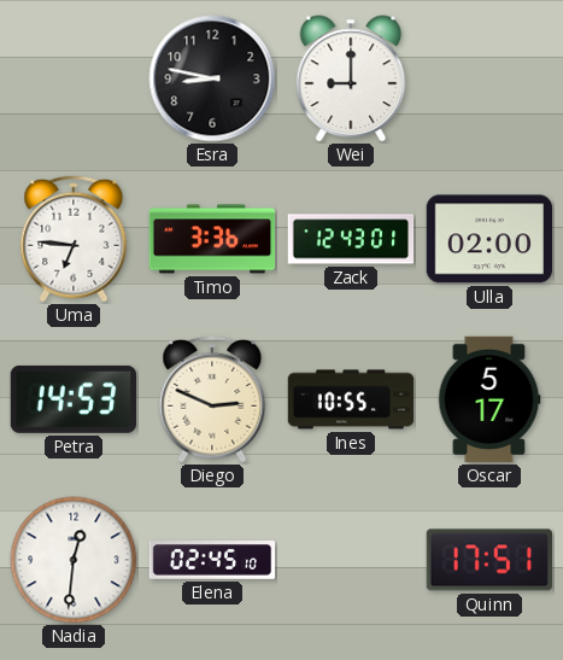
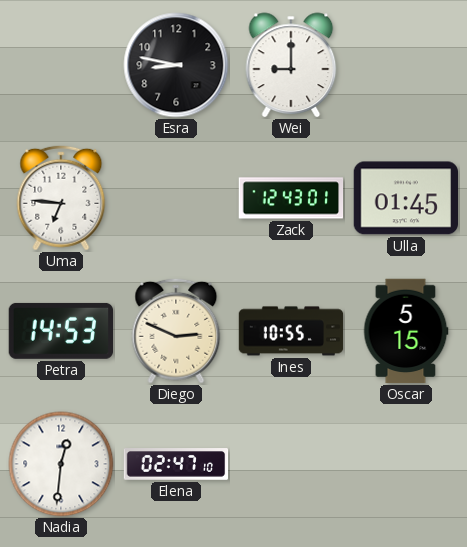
Timo: 3:36 -> none
Ulla: 02:00 -> 01:45
Oscar: 5:17 -> 5:15
Elena: 02:45 -> 02:47
Quinn: 17:51 -> none
